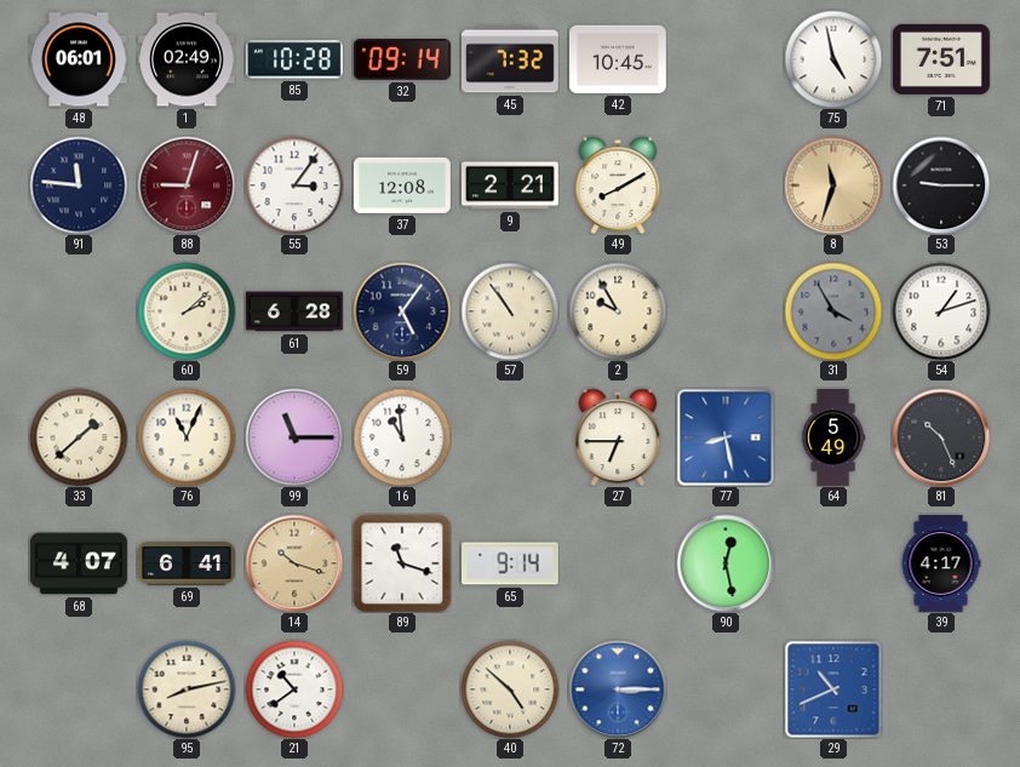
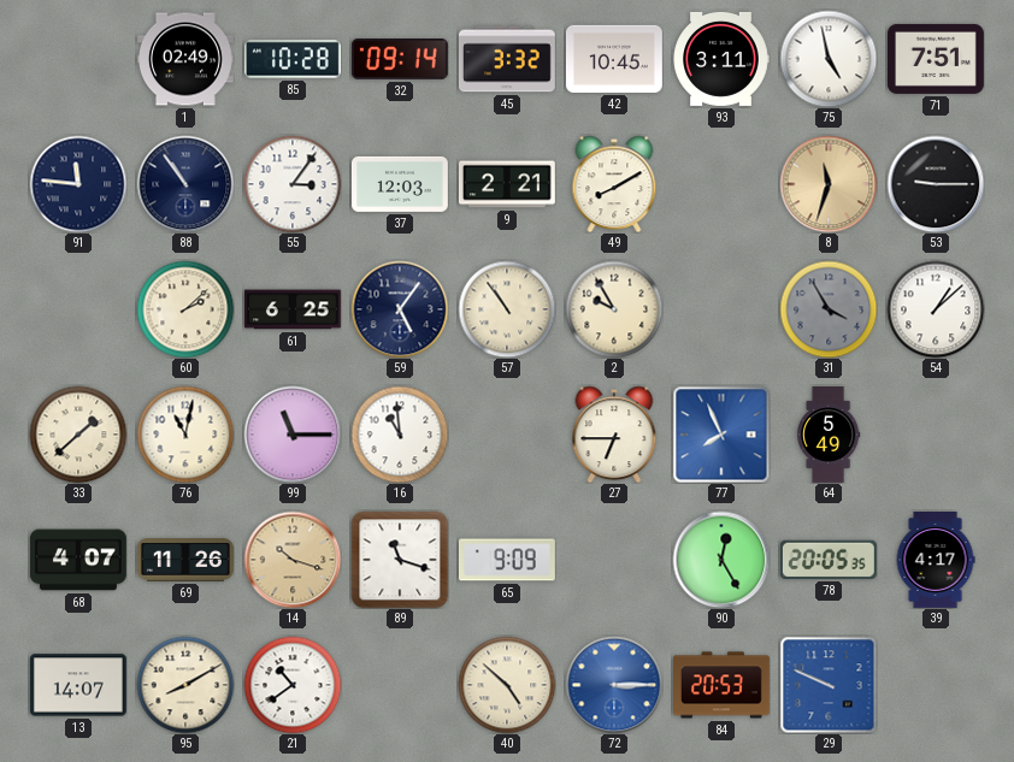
48: 06:01 -> none
45: 7:32 -> 3:32
93: none -> 3:11
88: 9:03 -> 10:54
88 dial: burgundy -> navy
37: 12:08 -> 12:03
61: 6:28 -> 6:25
54: 1:12 -> 1:08
76: 11:04 -> 11:02
77: 8:28 -> 7:56
81: 10:26 -> none
69: 6:41 -> 11:26
65: 9:14 -> 9:09
90: 12:28 -> 12:25
78: none -> 20:05
13: none -> 14:07
95: 8:13 -> 8:10
84: none -> 20:53
29: 10:41 -> 9:49
